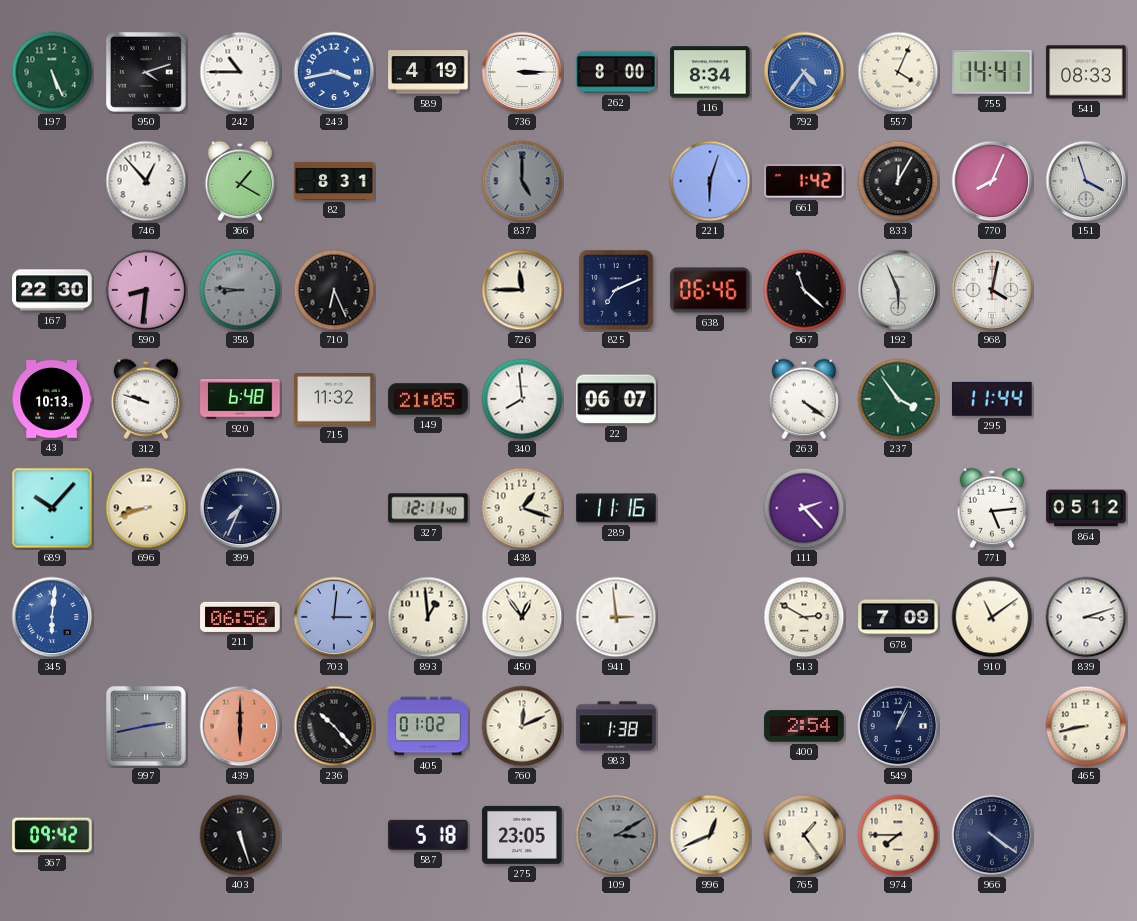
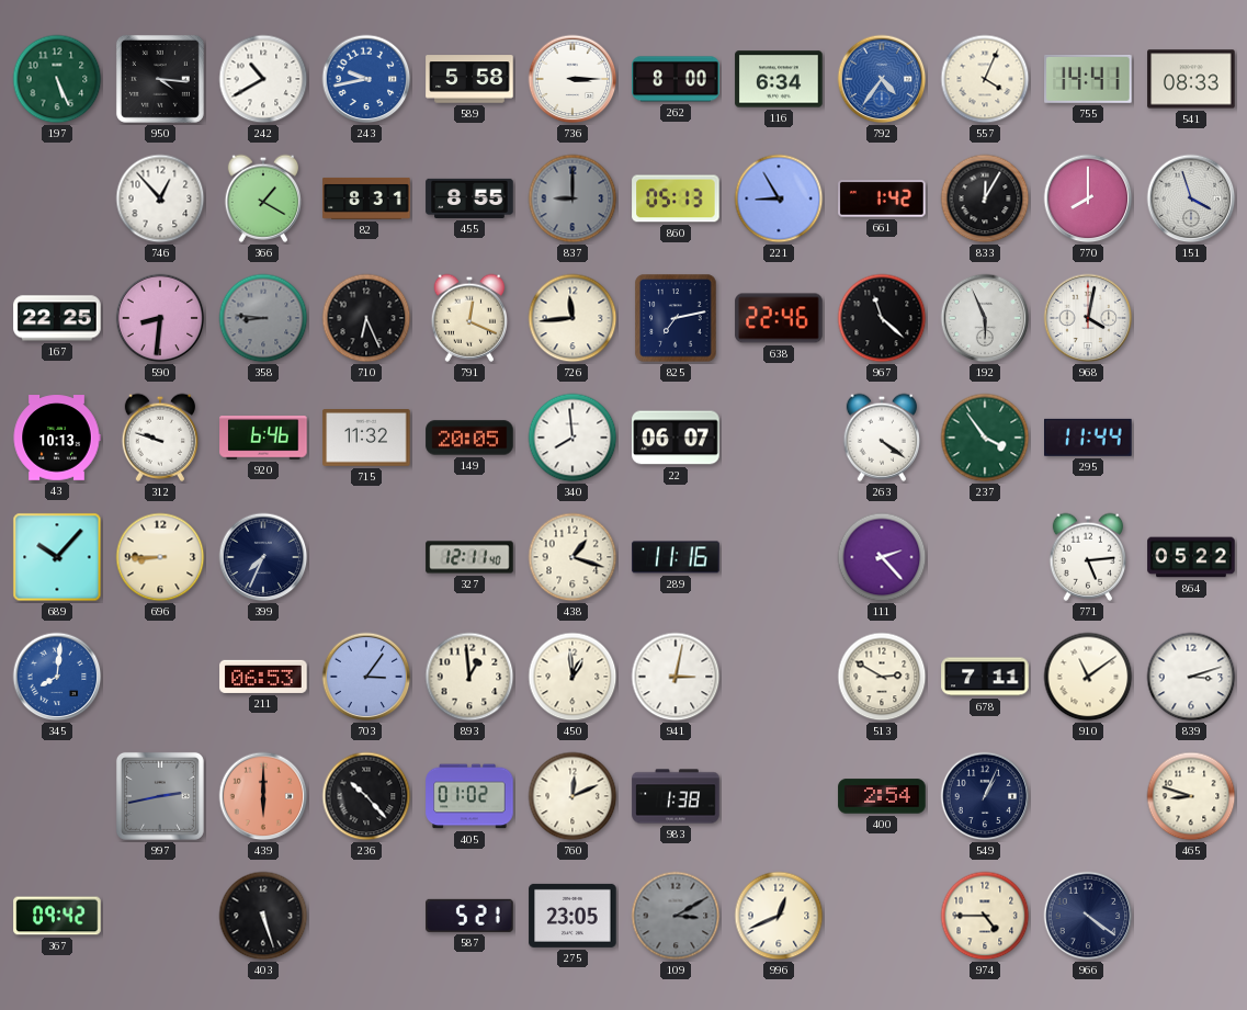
950: 4:12 -> 4:16
242: 10:45 -> 10:40
243: 3:43 -> 9:43
589: 4:19 -> 5:58
116: 8:34 -> 6:34
455: none -> 8:55
837: 5:00 -> 9:00
860: none -> 05:13
221: 6:03 -> 8:55
770: 8:04 -> 8:00
167: 22:30 -> 22:25
791: none -> 12:19
726: 11:45 -> 11:44
825: 7:11 -> 7:13
638: 06:46 -> 22:46
920: 6:48 -> 6:46
149: 21:05 -> 20:05
696: 8:42 -> 8:45
864: 05:12 -> 05:22
345: 6:01 -> 8:01
211: 06:56 -> 06:53
703: 3:01 -> 3:06
450: 12:54 -> 12:59
941: 2:59 -> 3:02
678: 7:09 -> 7:11
465: 8:43 -> 8:48
587: 5:18 -> 5:21
765: 1:24 -> none
974: 7:45 -> 4:45
